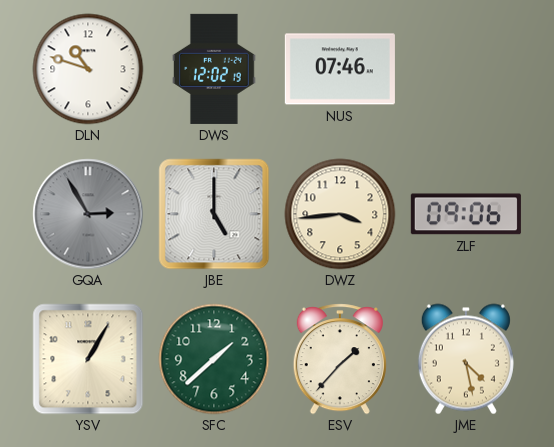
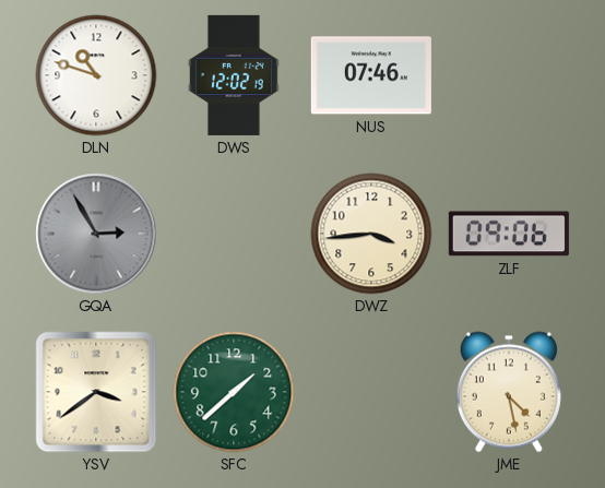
JBE: 5:00 -> none
YSV: 1:05 -> 3:39
ESV: 1:37 -> none
